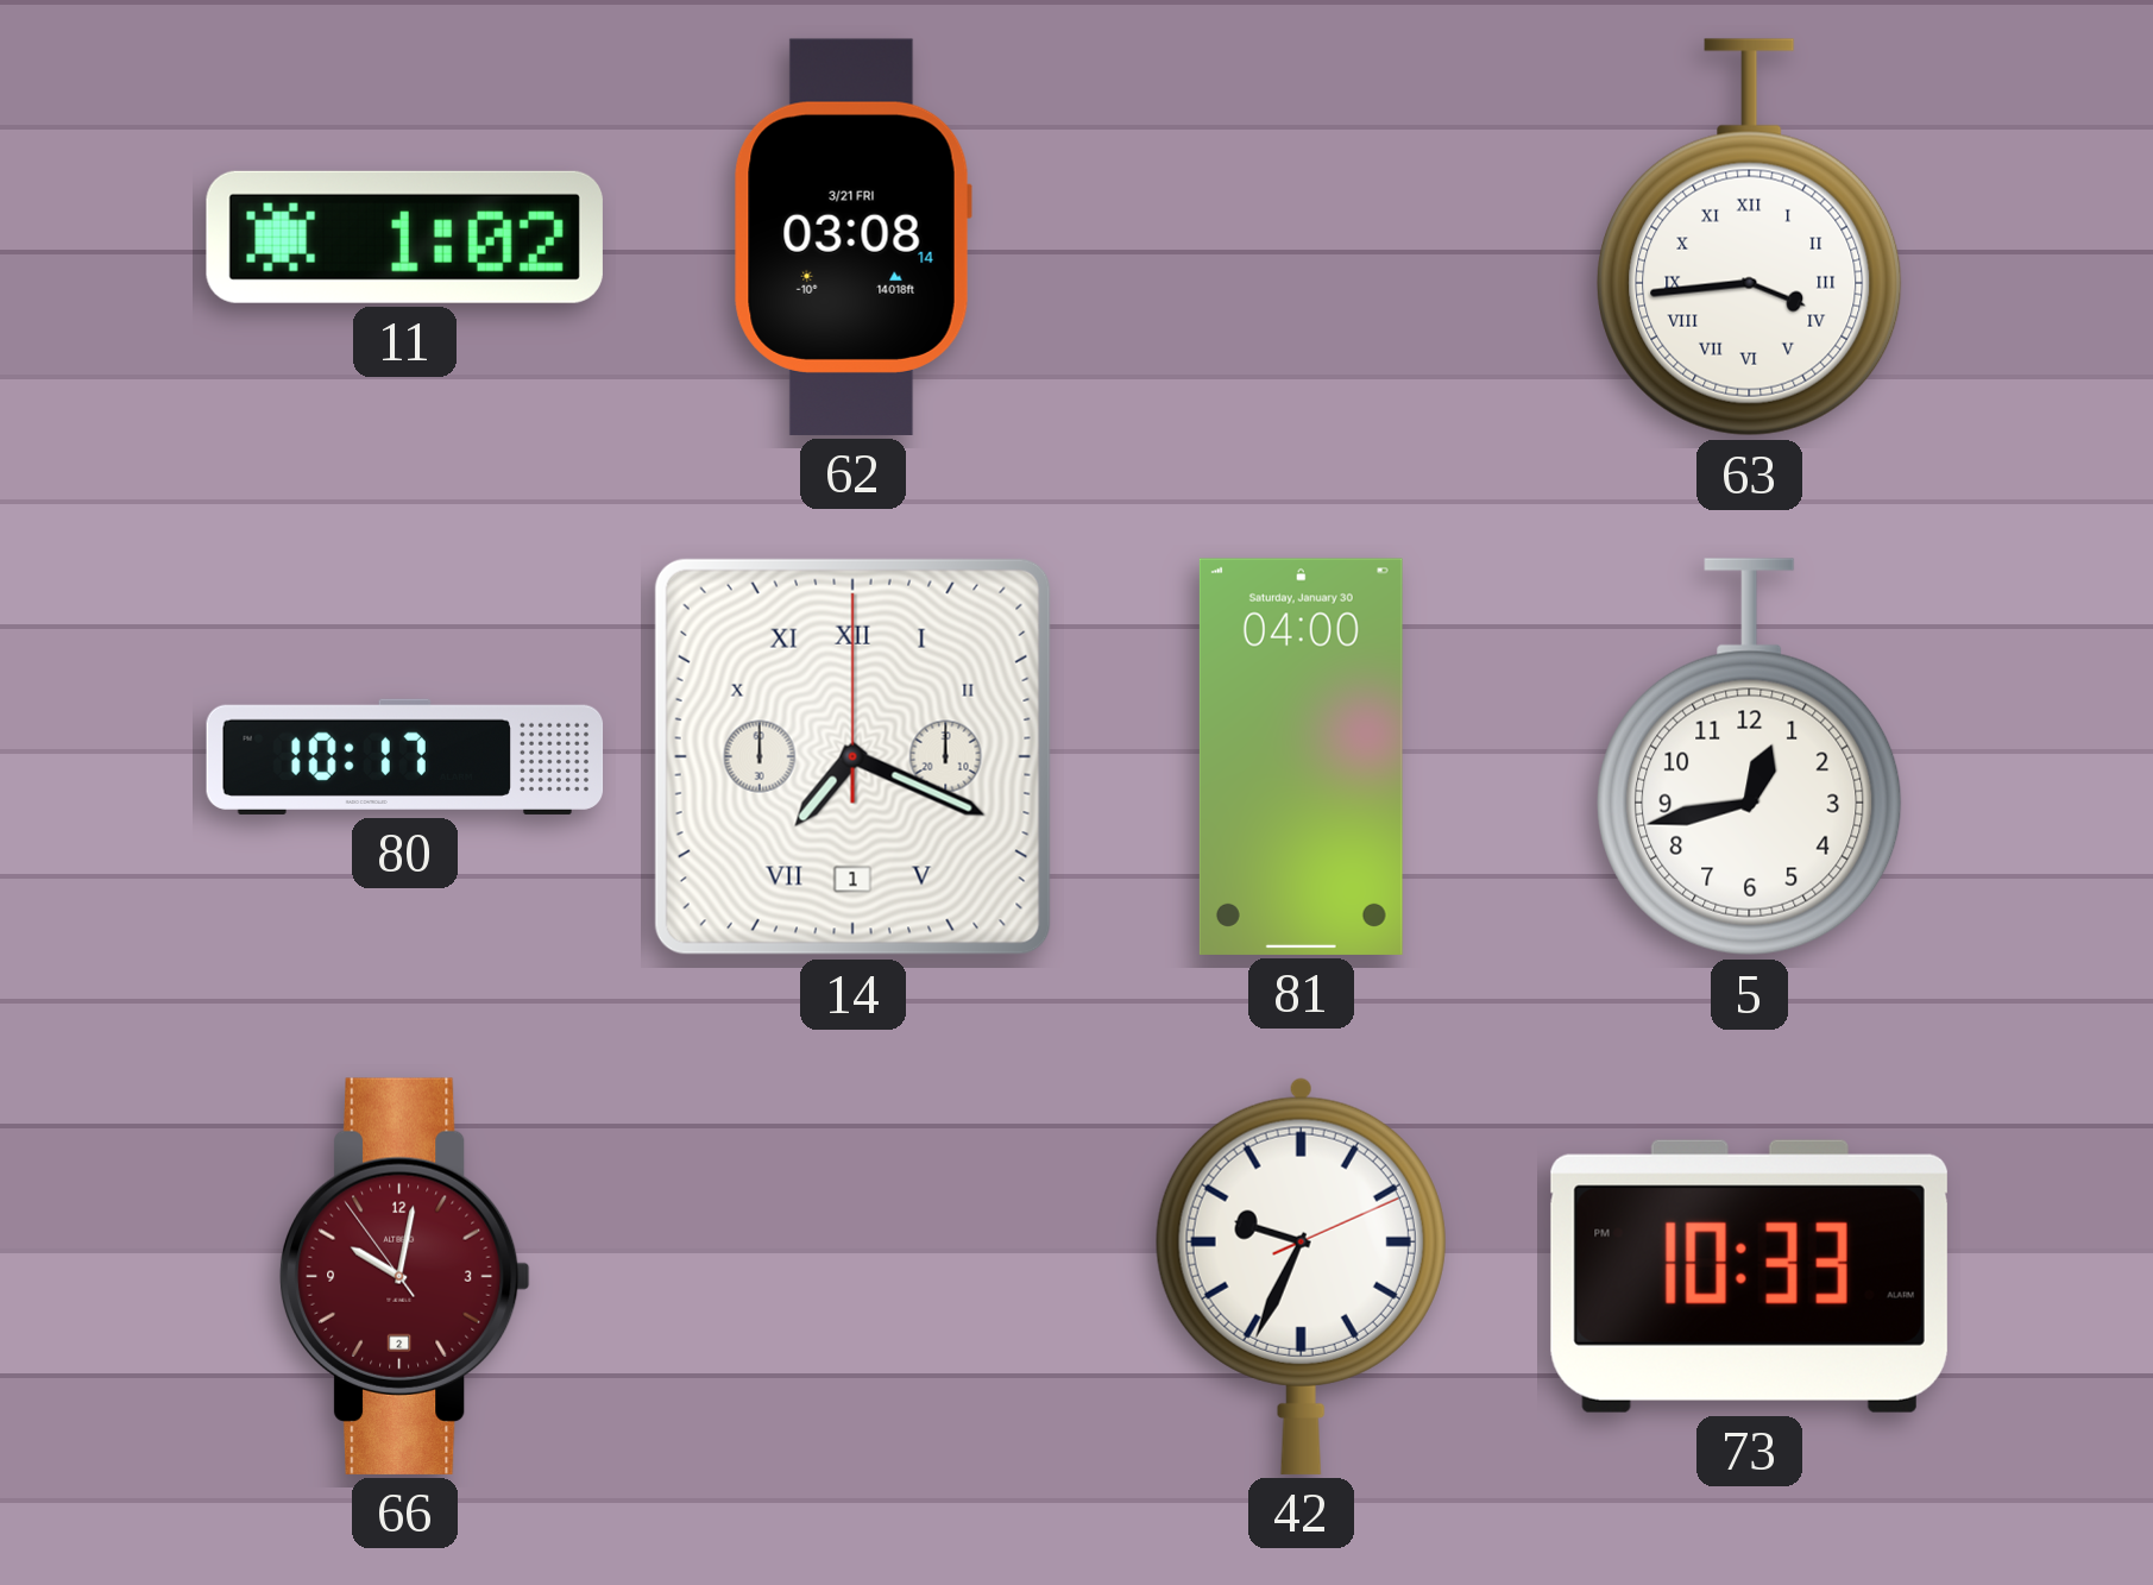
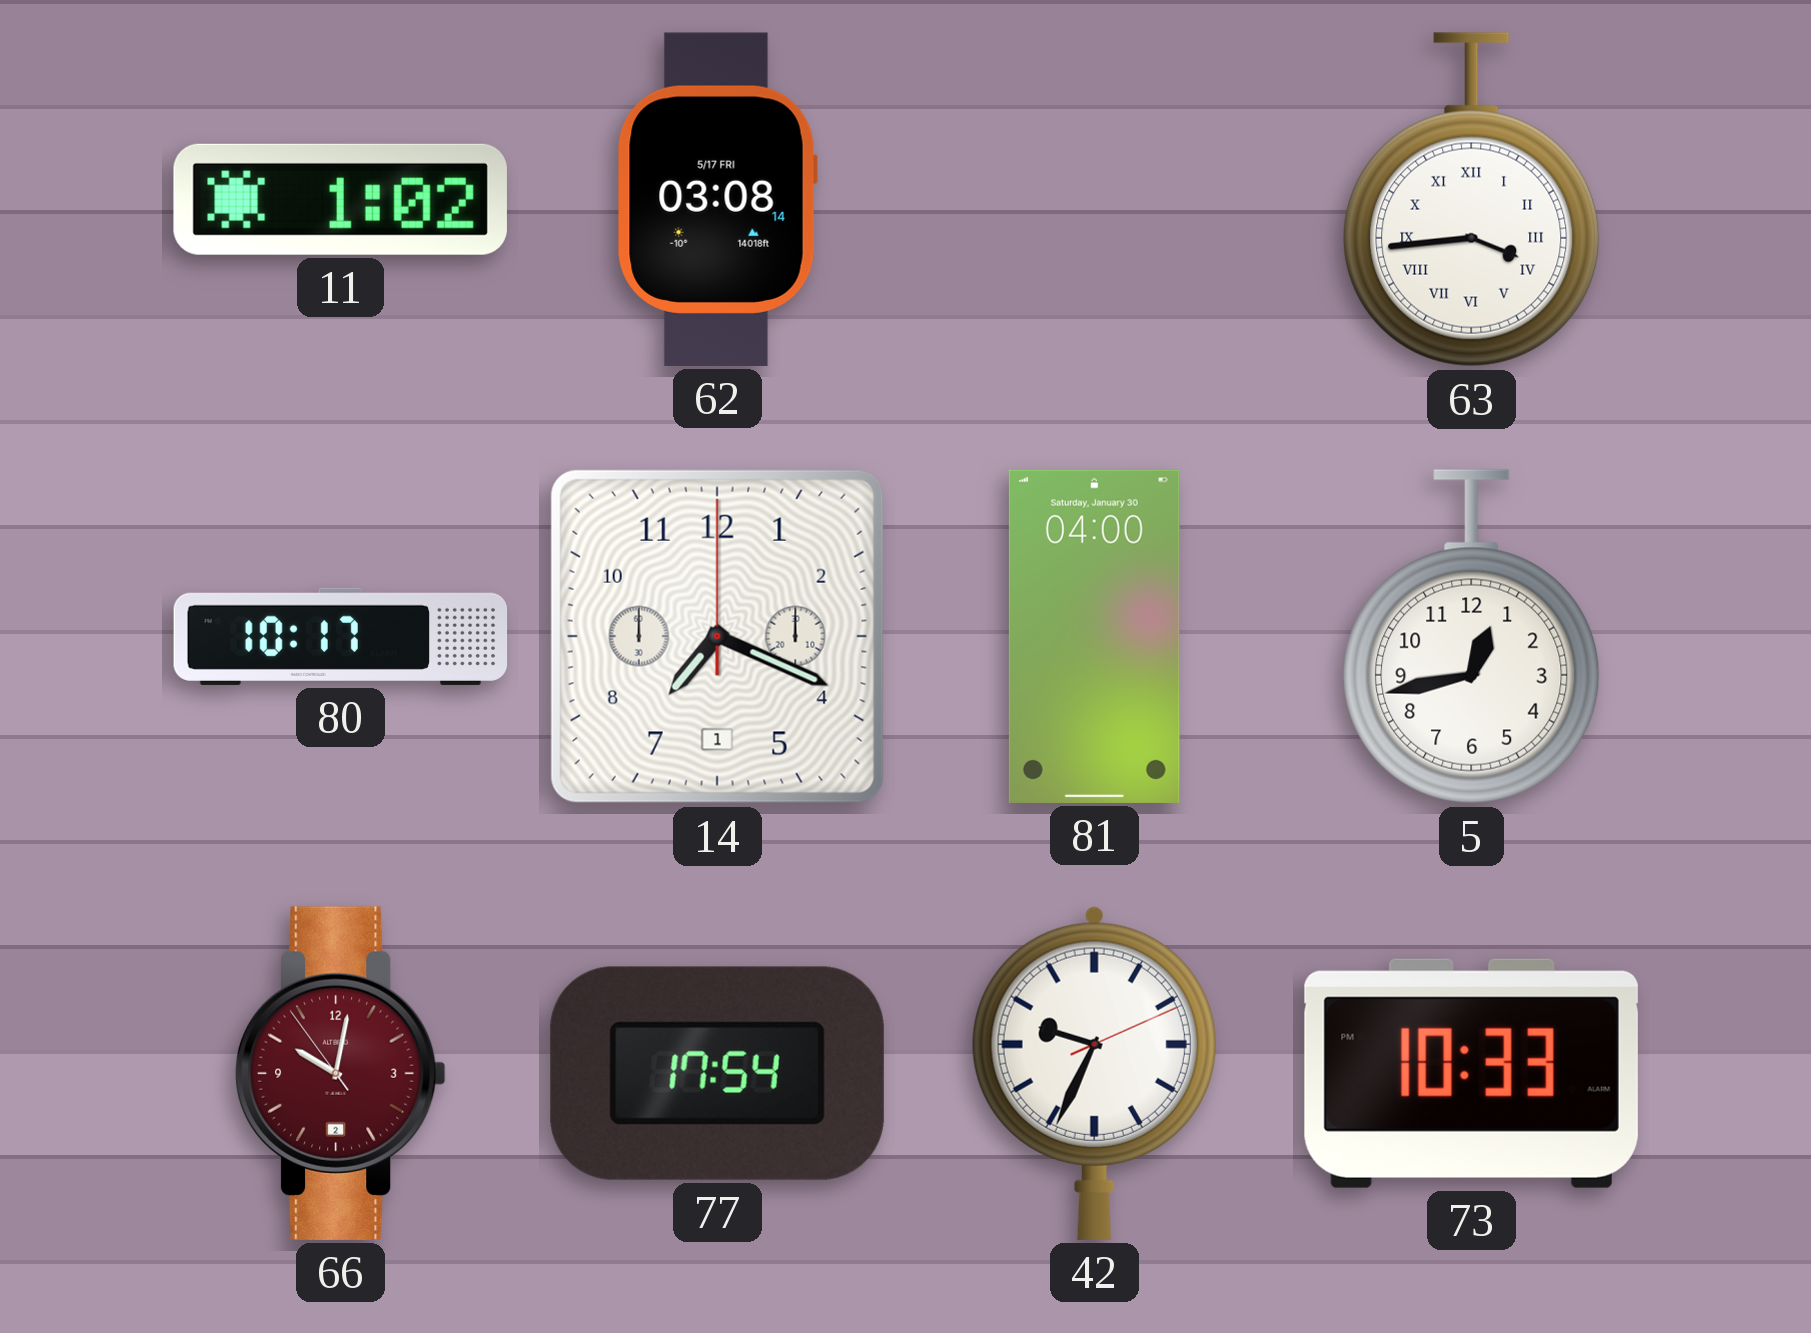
62 date: 3/21 FRI -> 5/17 FRI
14 numerals: Roman -> Arabic
77: none -> 17:54
